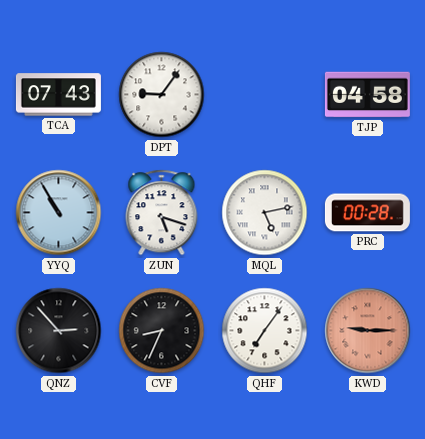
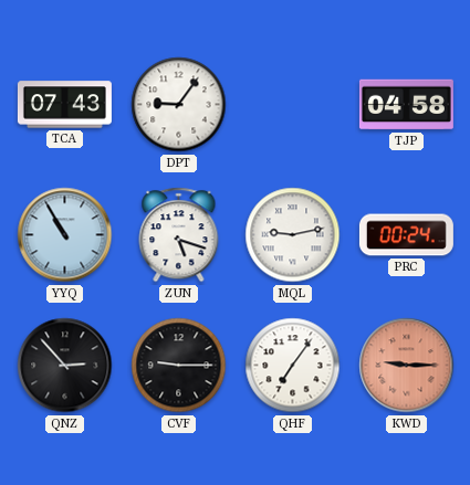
MQL: 5:13 -> 9:13
PRC: 00:28 -> 00:24
CVF: 8:34 -> 9:15
